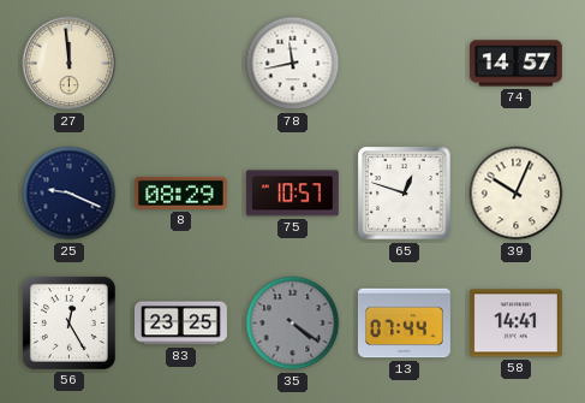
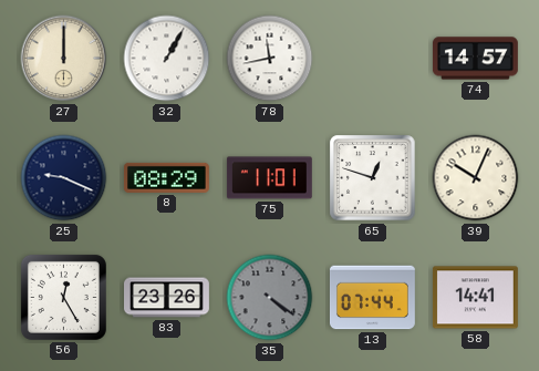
27: 11:59 -> 12:00
32: none -> 1:05
75: 10:57 -> 11:01
83: 23:25 -> 23:26
